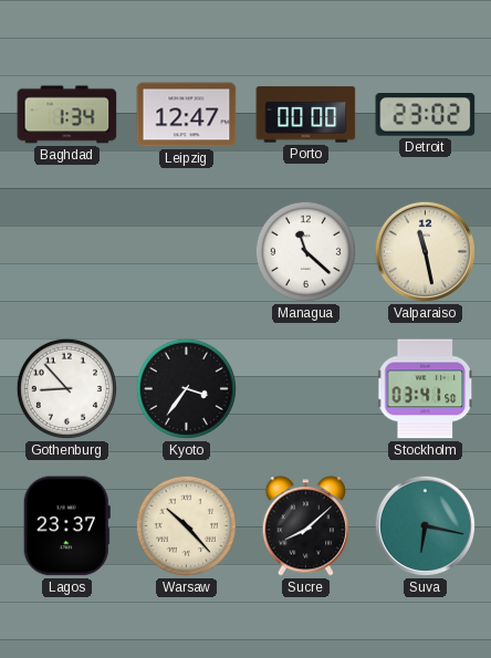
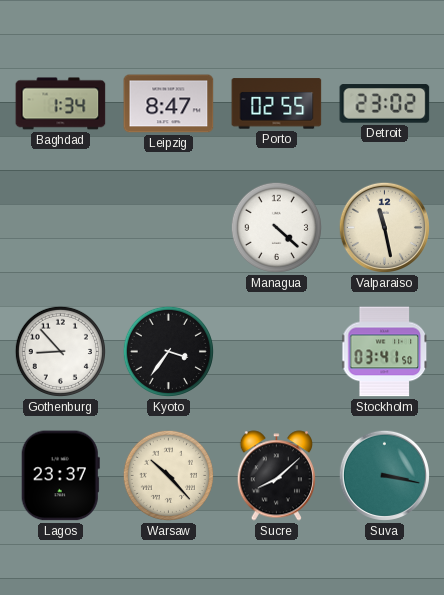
Leipzig: 12:47 -> 8:47
Porto: 00:00 -> 02:55
Managua: 11:22 -> 4:22
Suva: 6:17 -> 3:17
